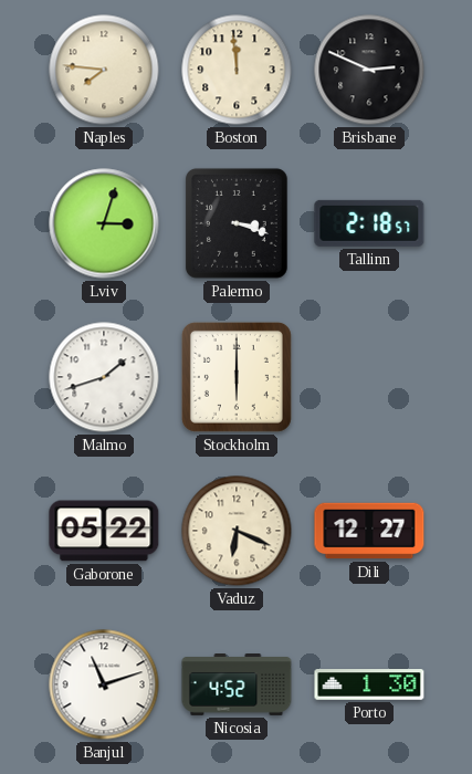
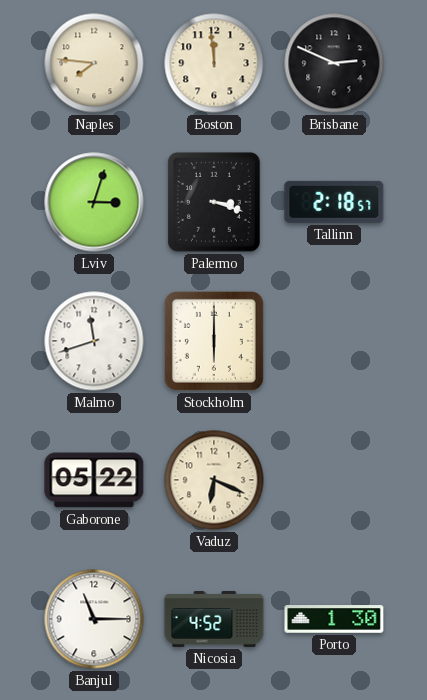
Malmo: 1:42 -> 11:42
Dili: 12:27 -> none
Banjul: 11:12 -> 11:15
